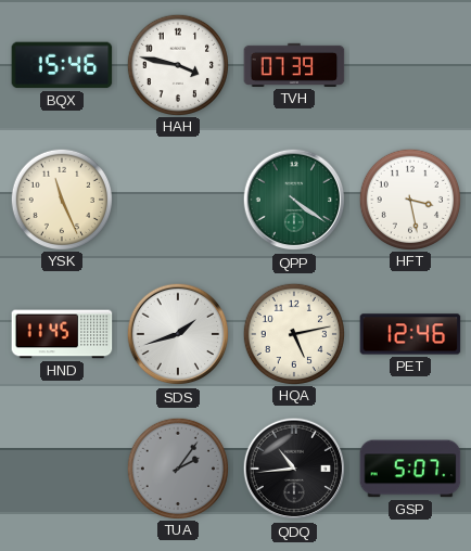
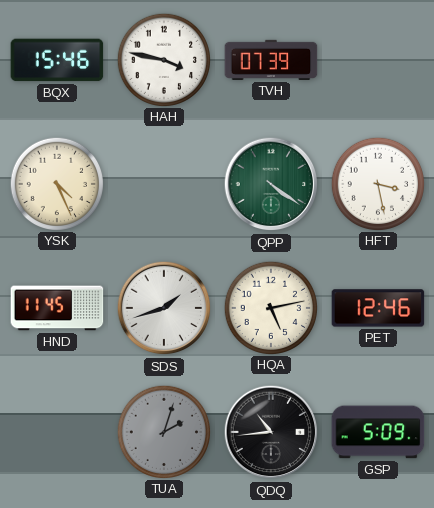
YSK: 11:26 -> 4:26
TUA: 2:06 -> 2:03
GSP: 5:07 -> 5:09
